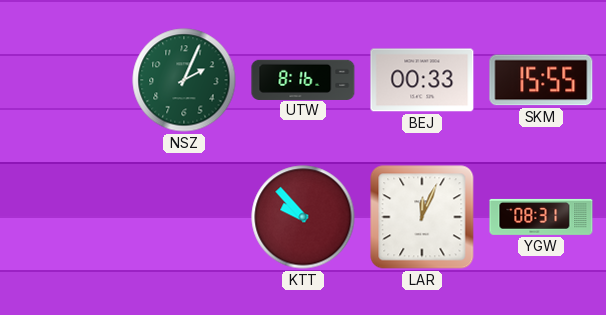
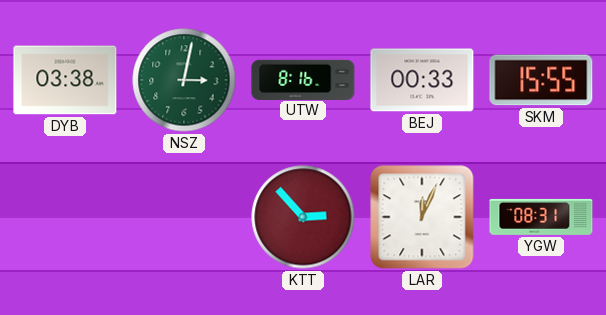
DYB: none -> 03:38
NSZ: 2:04 -> 3:02
KTT: 9:53 -> 2:53
